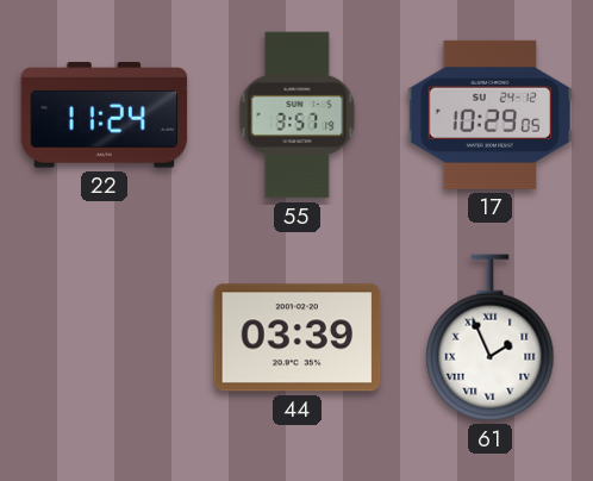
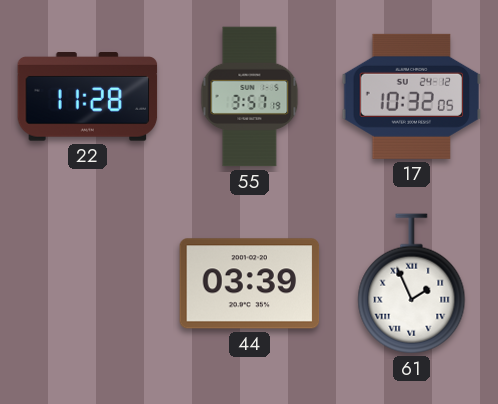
22: 11:24 -> 11:28
17: 10:29 -> 10:32
